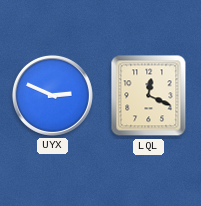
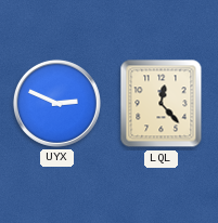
LQL: 12:19 -> 12:23
